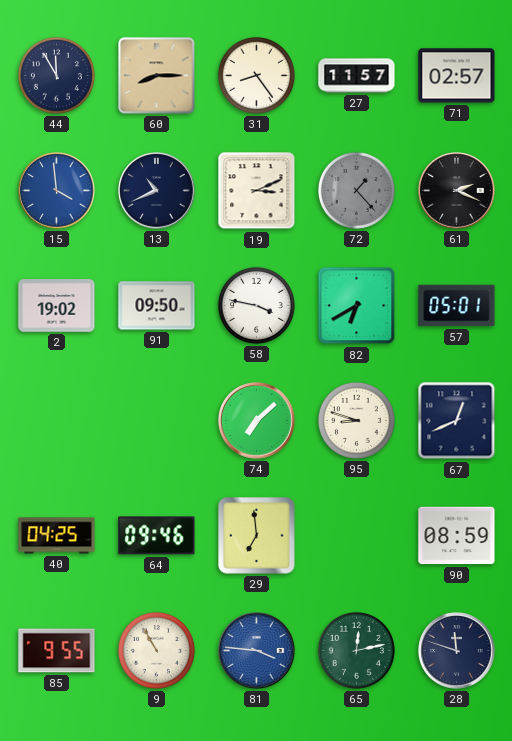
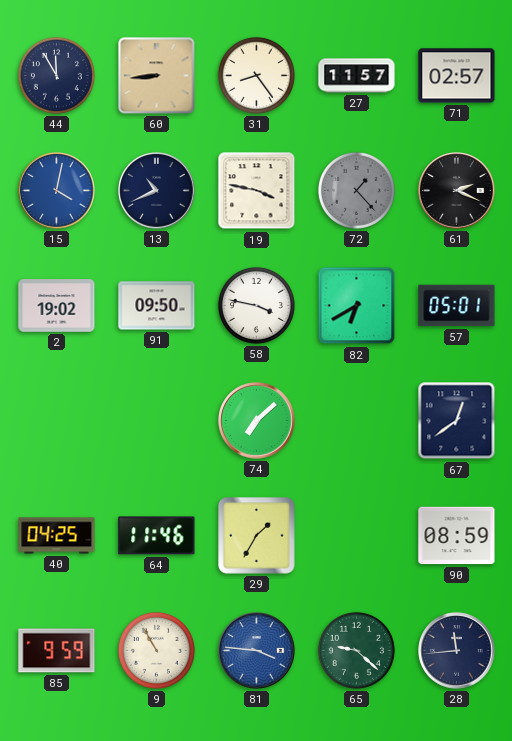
60: 8:15 -> 8:44
15: 3:59 -> 4:02
19: 3:11 -> 3:47
95: 8:48 -> none
67: 12:41 -> 12:39
64: 09:46 -> 11:46
29: 6:59 -> 1:35
85: 9:55 -> 9:59
65: 12:13 -> 9:22
28: 11:48 -> 11:44
